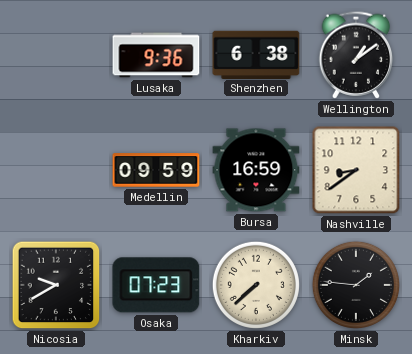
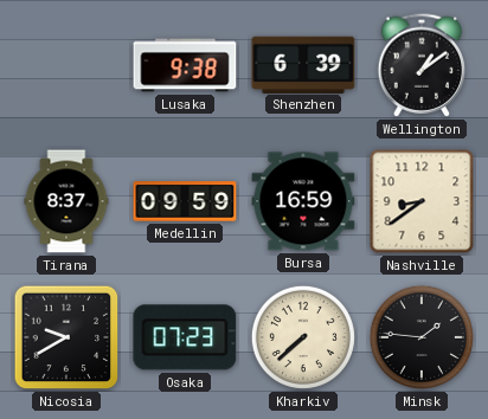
Lusaka: 9:36 -> 9:38
Shenzhen: 6:38 -> 6:39
Tirana: none -> 8:37
